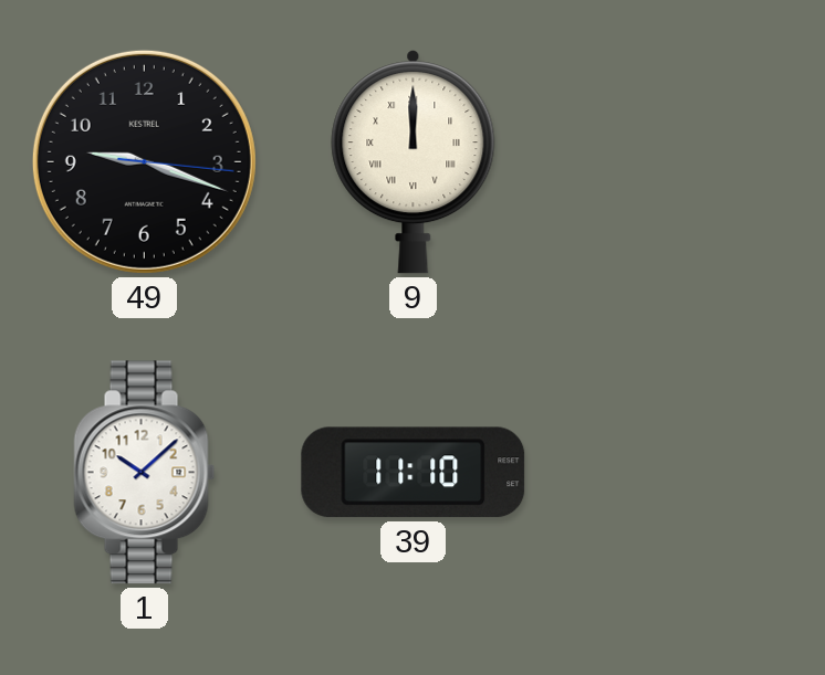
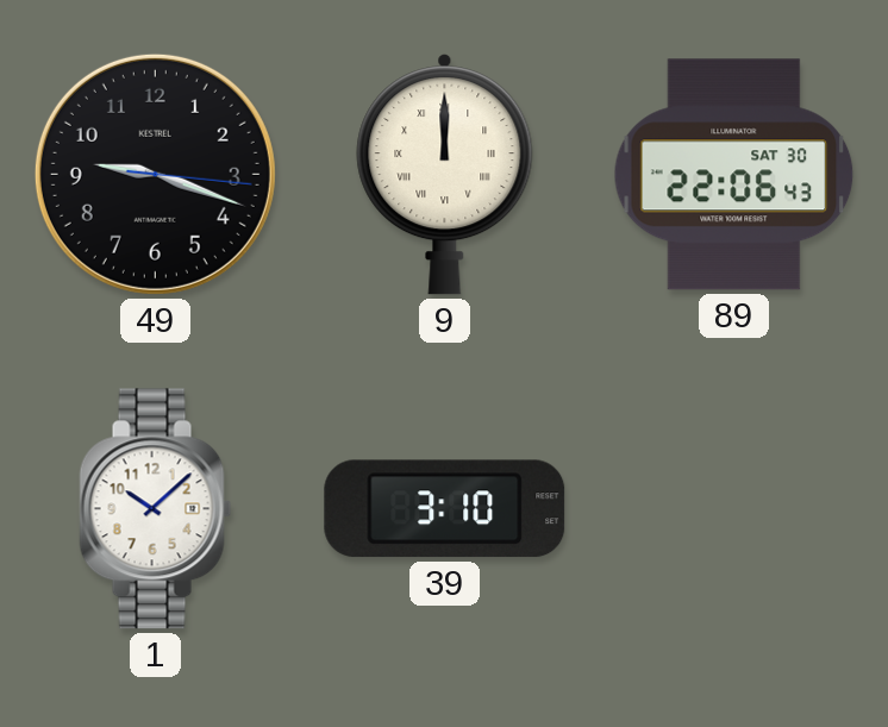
89: none -> 22:06
39: 11:10 -> 3:10
